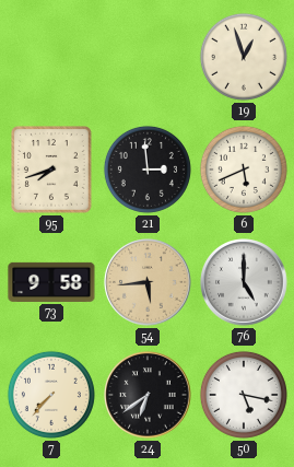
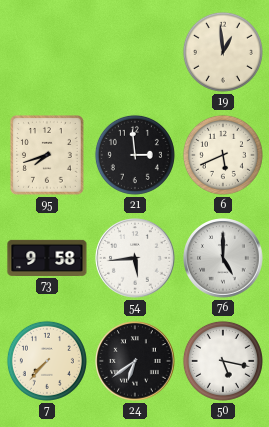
19: 12:57 -> 12:59
54 dial: champagne -> white
